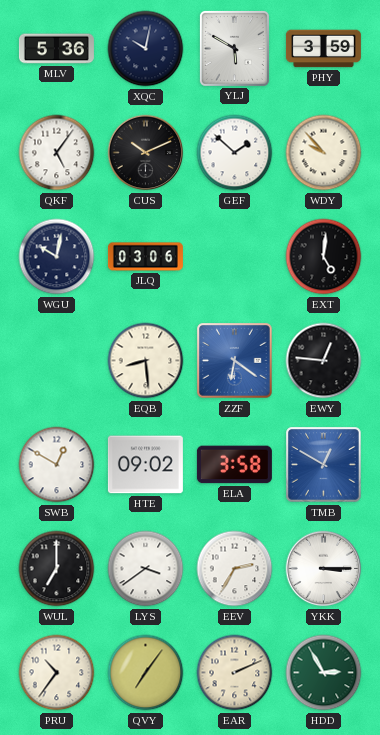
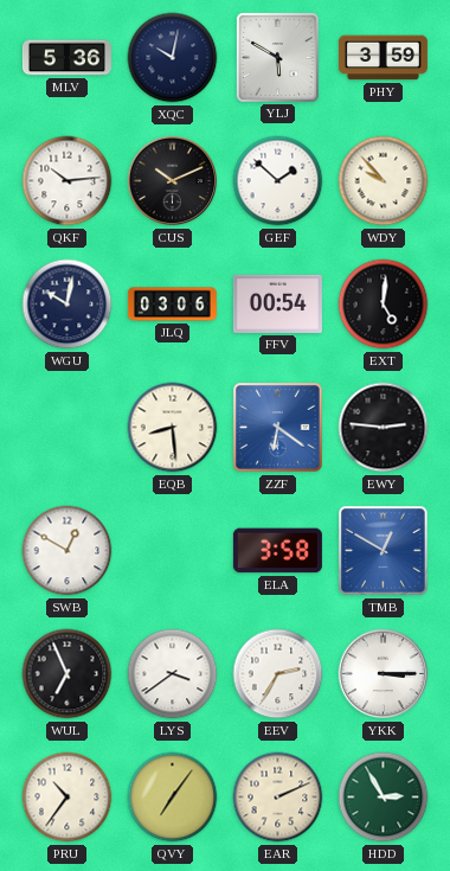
QKF: 5:06 -> 10:14
FFV: none -> 00:54
EWY: 12:46 -> 2:46
HTE: 09:02 -> none
WUL: 7:00 -> 6:56
